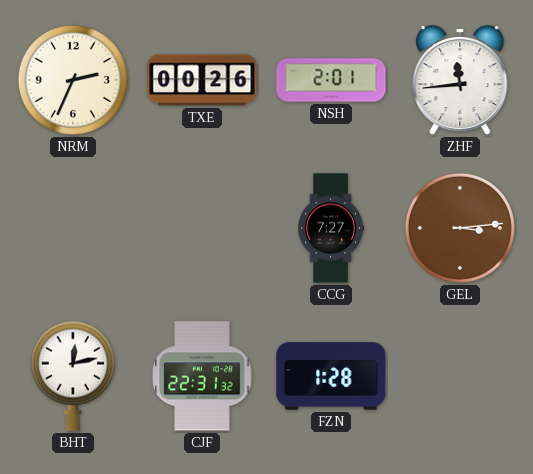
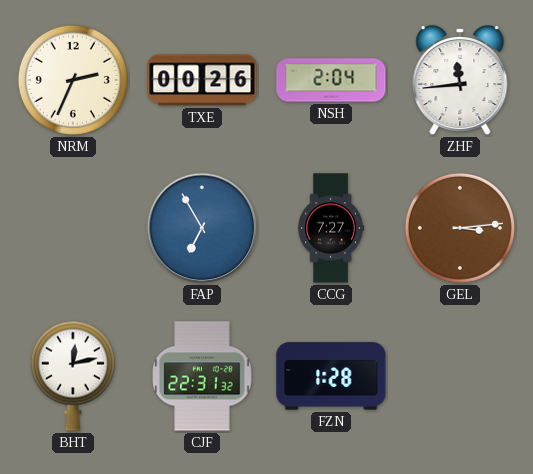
NSH: 2:01 -> 2:04
FAP: none -> 6:55
